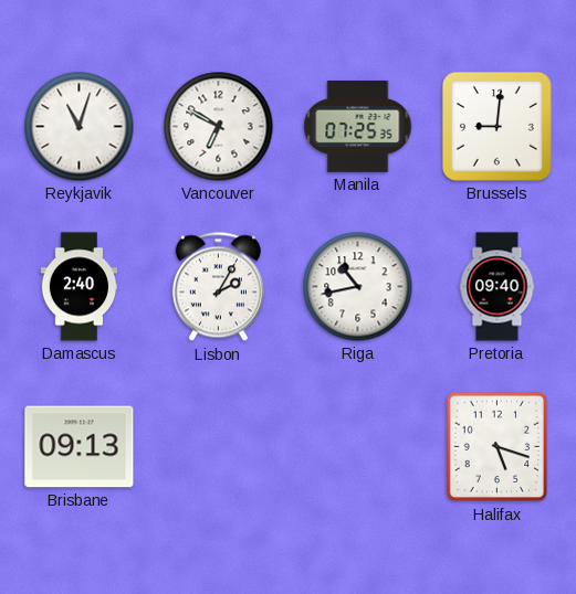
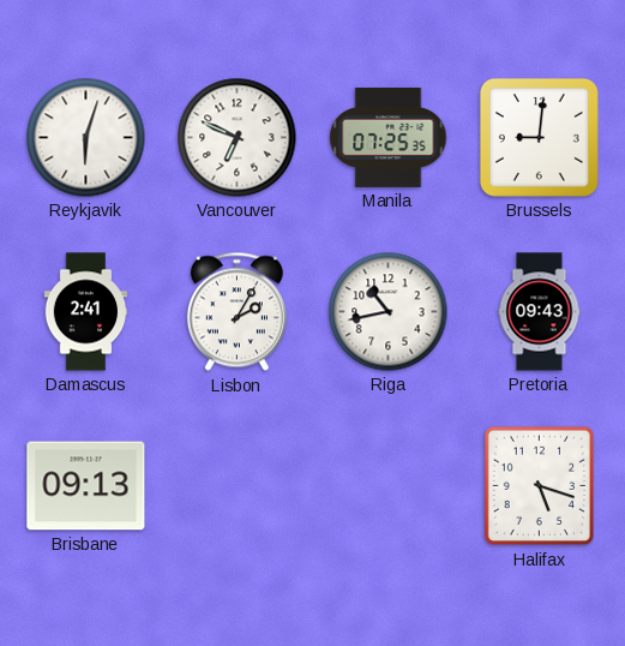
Reykjavik: 11:03 -> 6:03
Vancouver: 6:50 -> 6:49
Damascus: 2:40 -> 2:41
Pretoria: 09:40 -> 09:43
